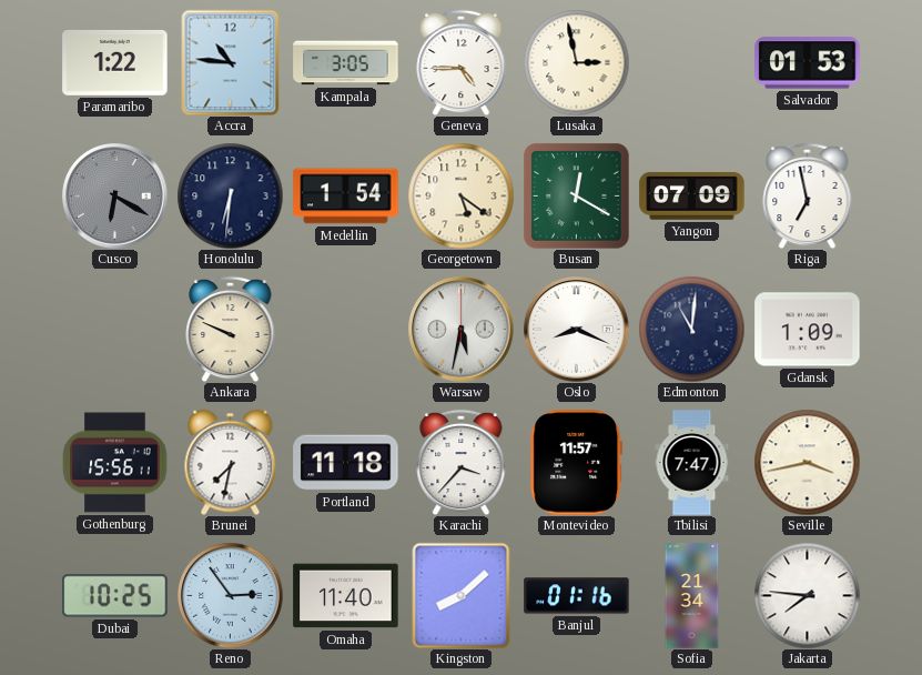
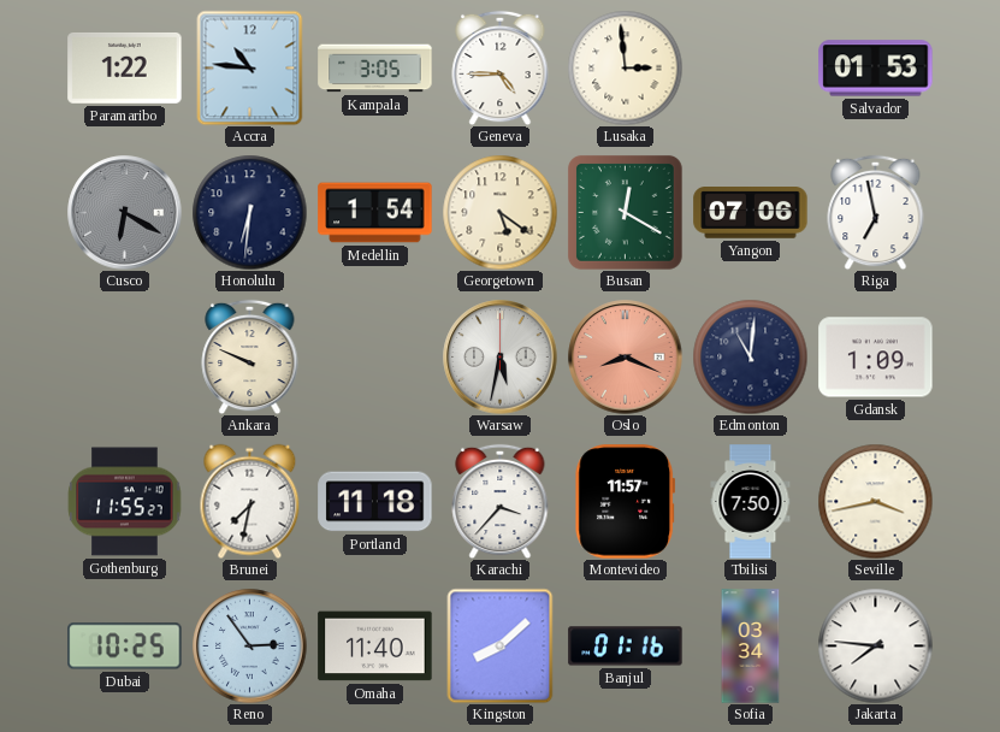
Lusaka: 2:58 -> 2:59
Yangon: 07:09 -> 07:06
Oslo dial: white -> salmon
Gothenburg: 15:56 -> 11:55
Tbilisi: 7:47 -> 7:50
Sofia: 21:34 -> 03:34
